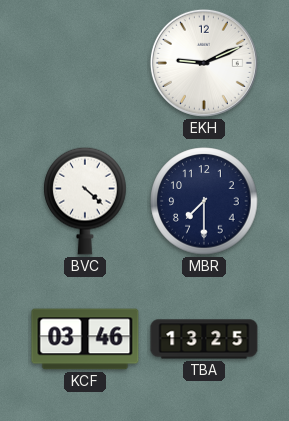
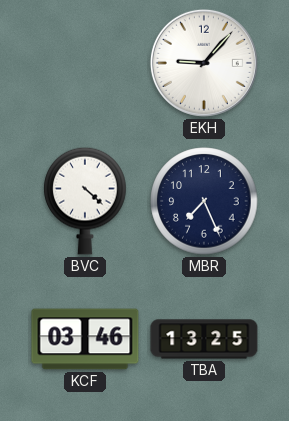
EKH: 9:11 -> 9:07
MBR: 7:30 -> 7:26
